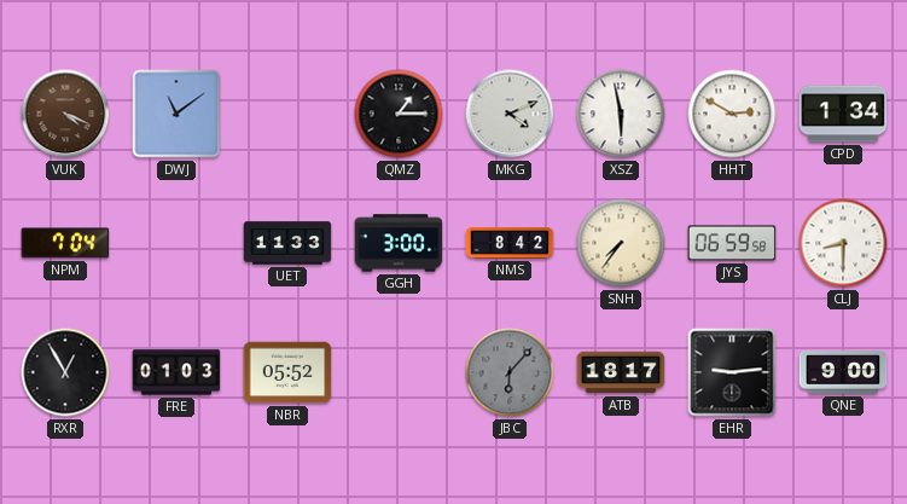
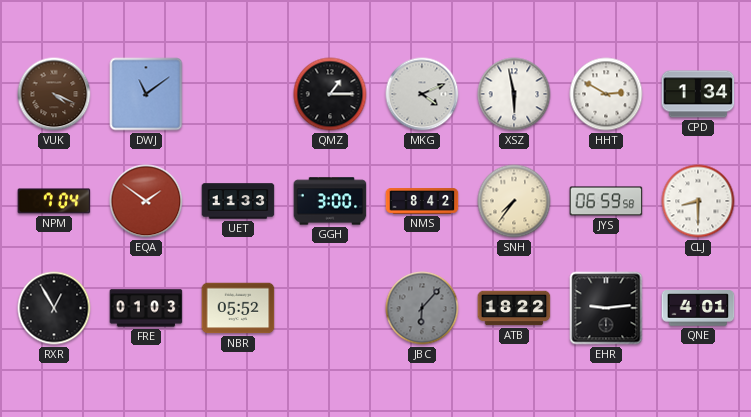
EQA: none -> 1:51
ATB: 18:17 -> 18:22
QNE: 9:00 -> 4:01
